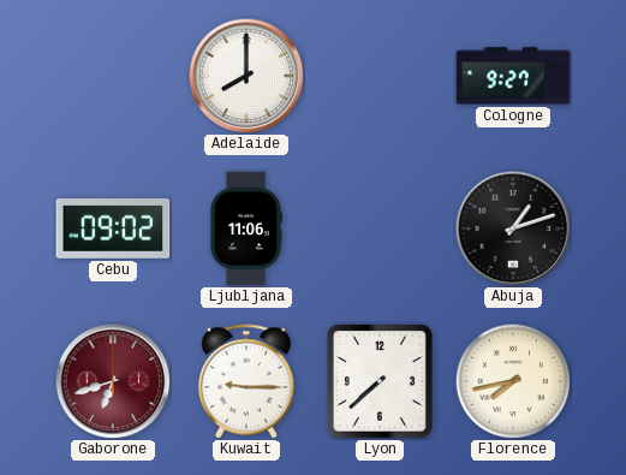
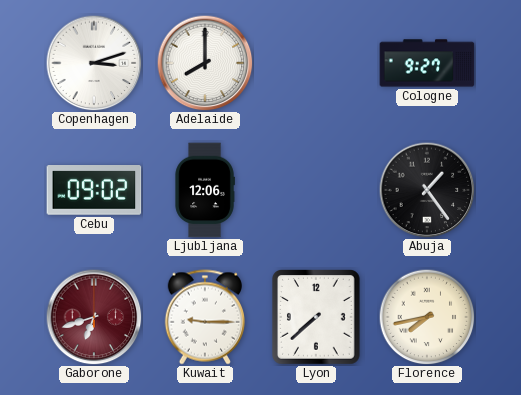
Copenhagen: none -> 3:12
Ljubljana: 11:06 -> 12:06
Abuja: 1:12 -> 1:24
